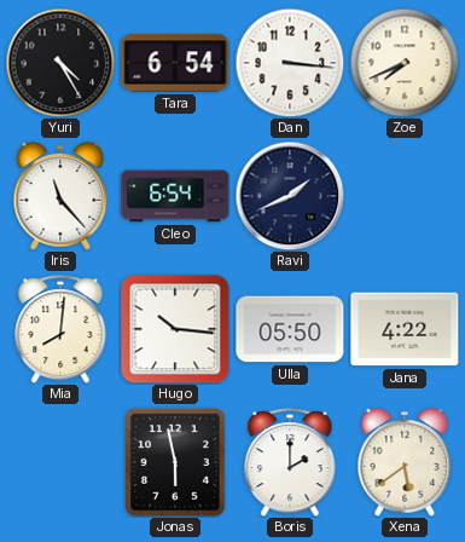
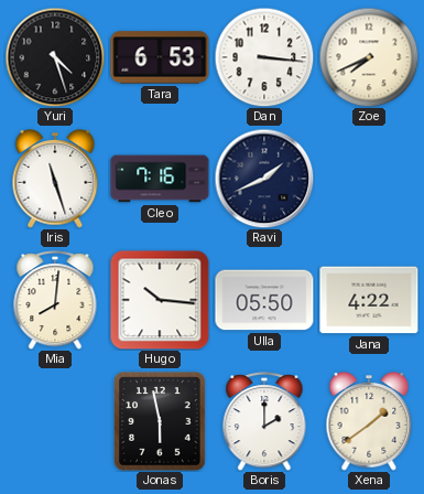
Yuri: 4:25 -> 4:27
Tara: 6:54 -> 6:53
Iris: 11:23 -> 11:27
Cleo: 6:54 -> 7:16
Xena: 5:39 -> 1:39
